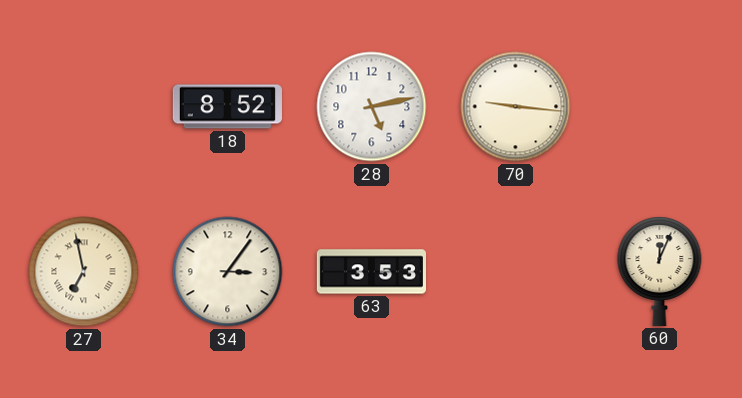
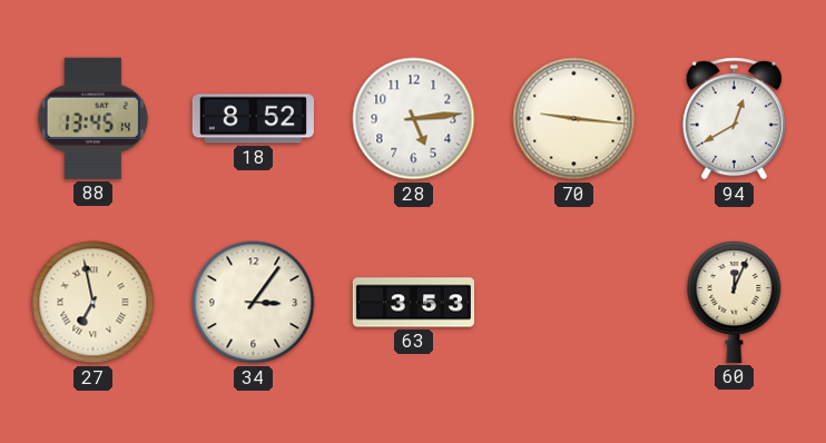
88: none -> 13:45
28: 5:13 -> 5:14
94: none -> 12:40
